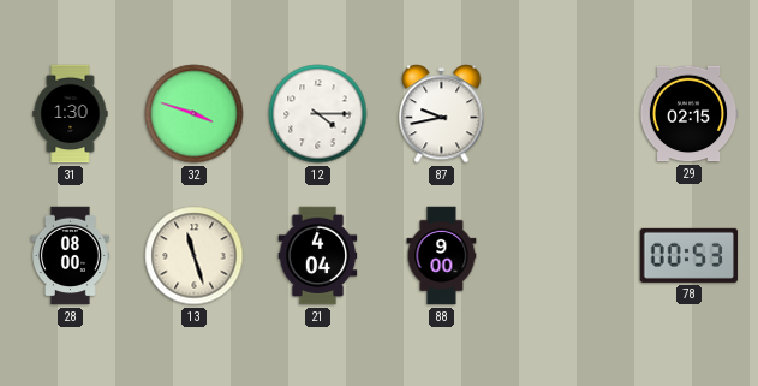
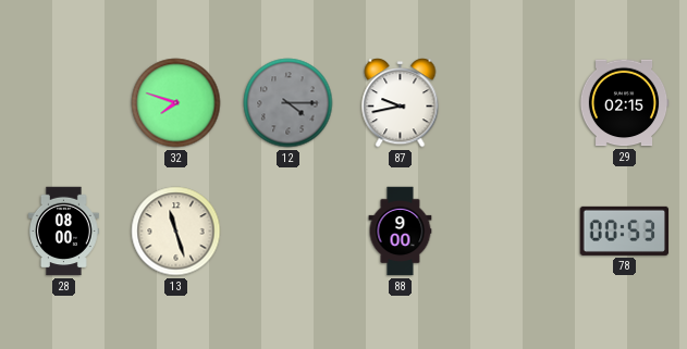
31: 1:30 -> none
32: 3:48 -> 7:48
12 dial: white -> grey
21: 4:04 -> none
